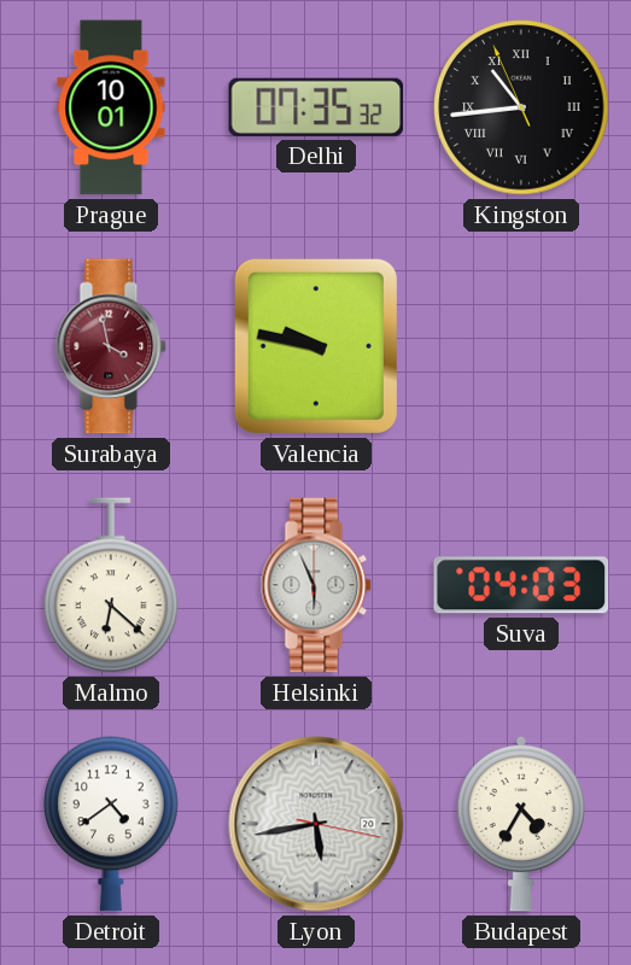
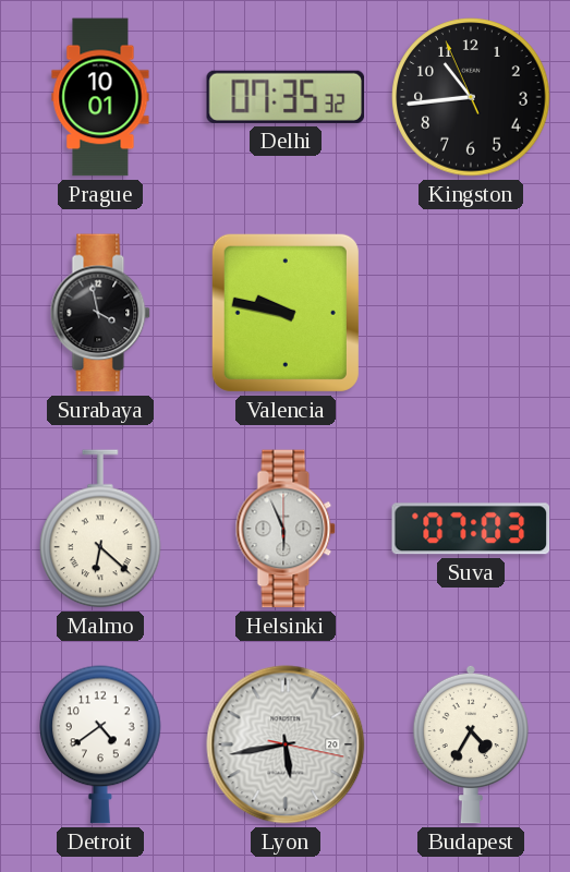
Kingston numerals: Roman -> Arabic
Surabaya dial: burgundy -> black
Suva: 04:03 -> 07:03
